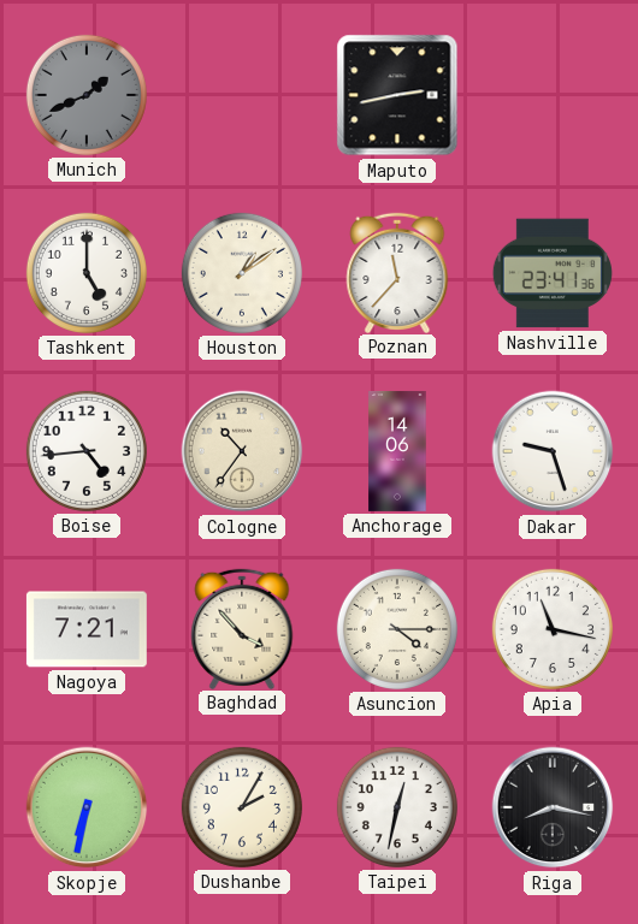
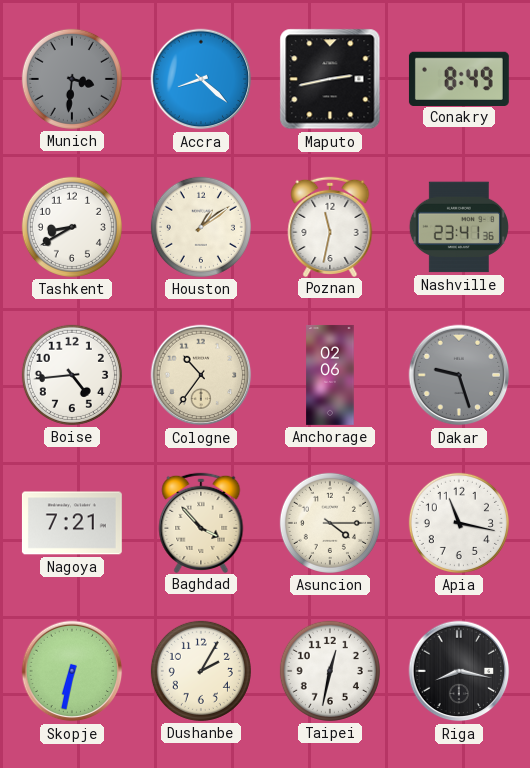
Munich: 1:41 -> 3:31
Accra: none -> 8:22
Conakry: none -> 8:49
Tashkent: 5:00 -> 8:40
Poznan: 11:37 -> 11:32
Anchorage: 14:06 -> 02:06
Dakar dial: white -> grey
